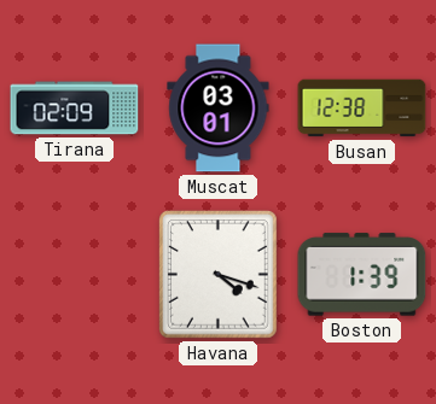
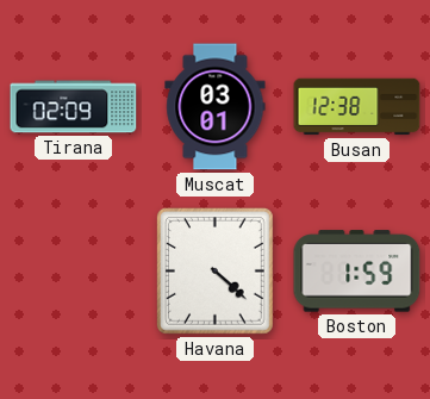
Havana: 4:18 -> 4:22
Boston: 1:39 -> 1:59
